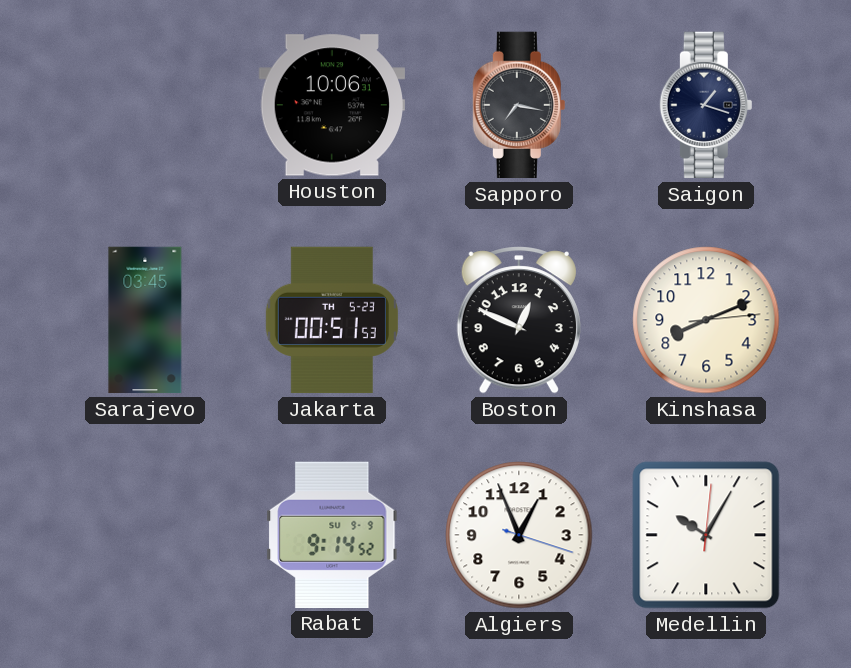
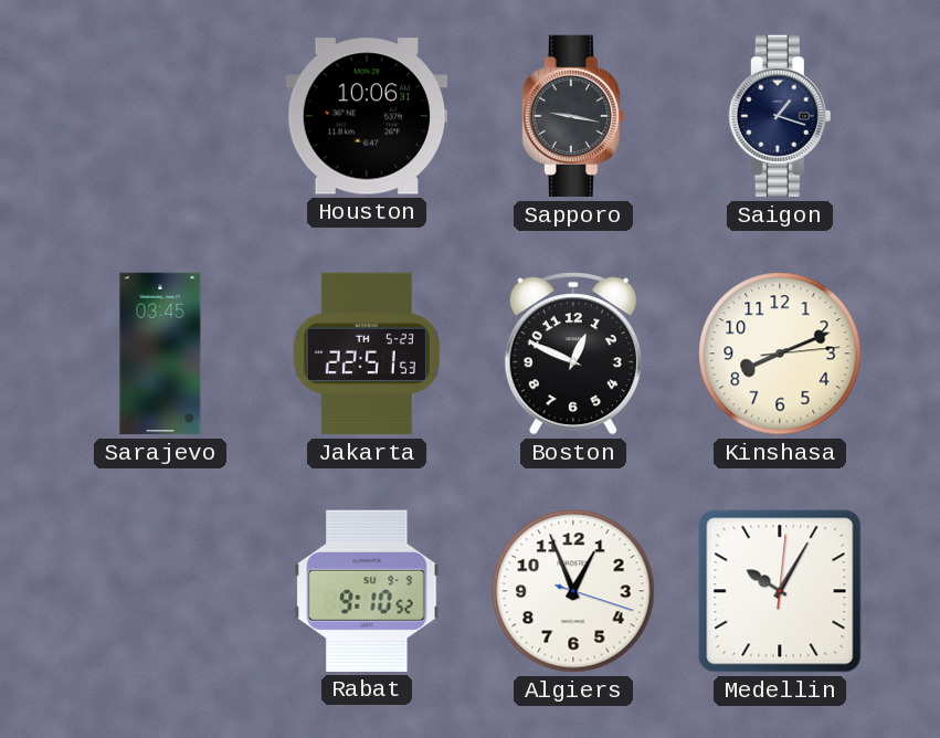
Sapporo: 7:17 -> 9:17
Jakarta: 00:51 -> 22:51
Rabat: 9:14 -> 9:10
